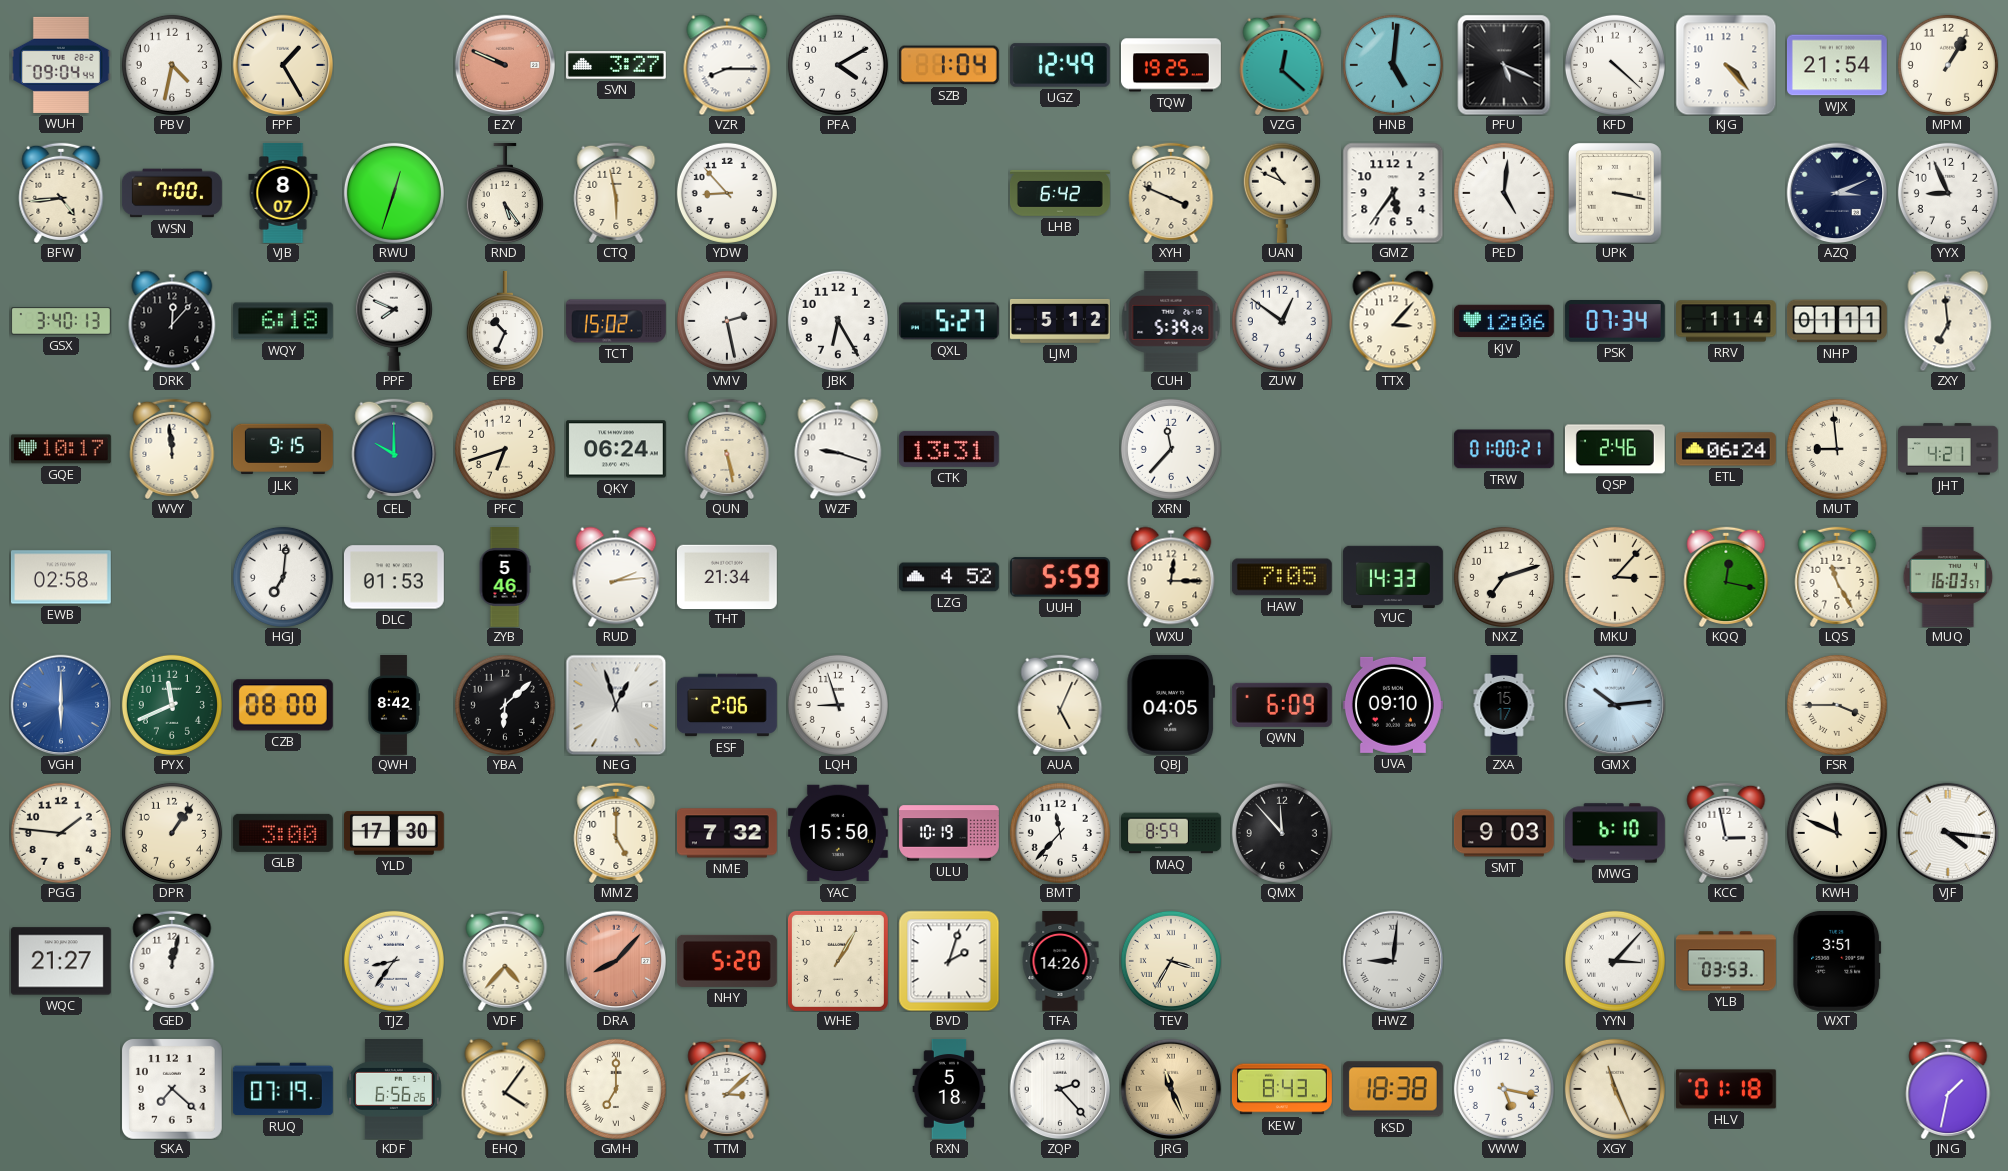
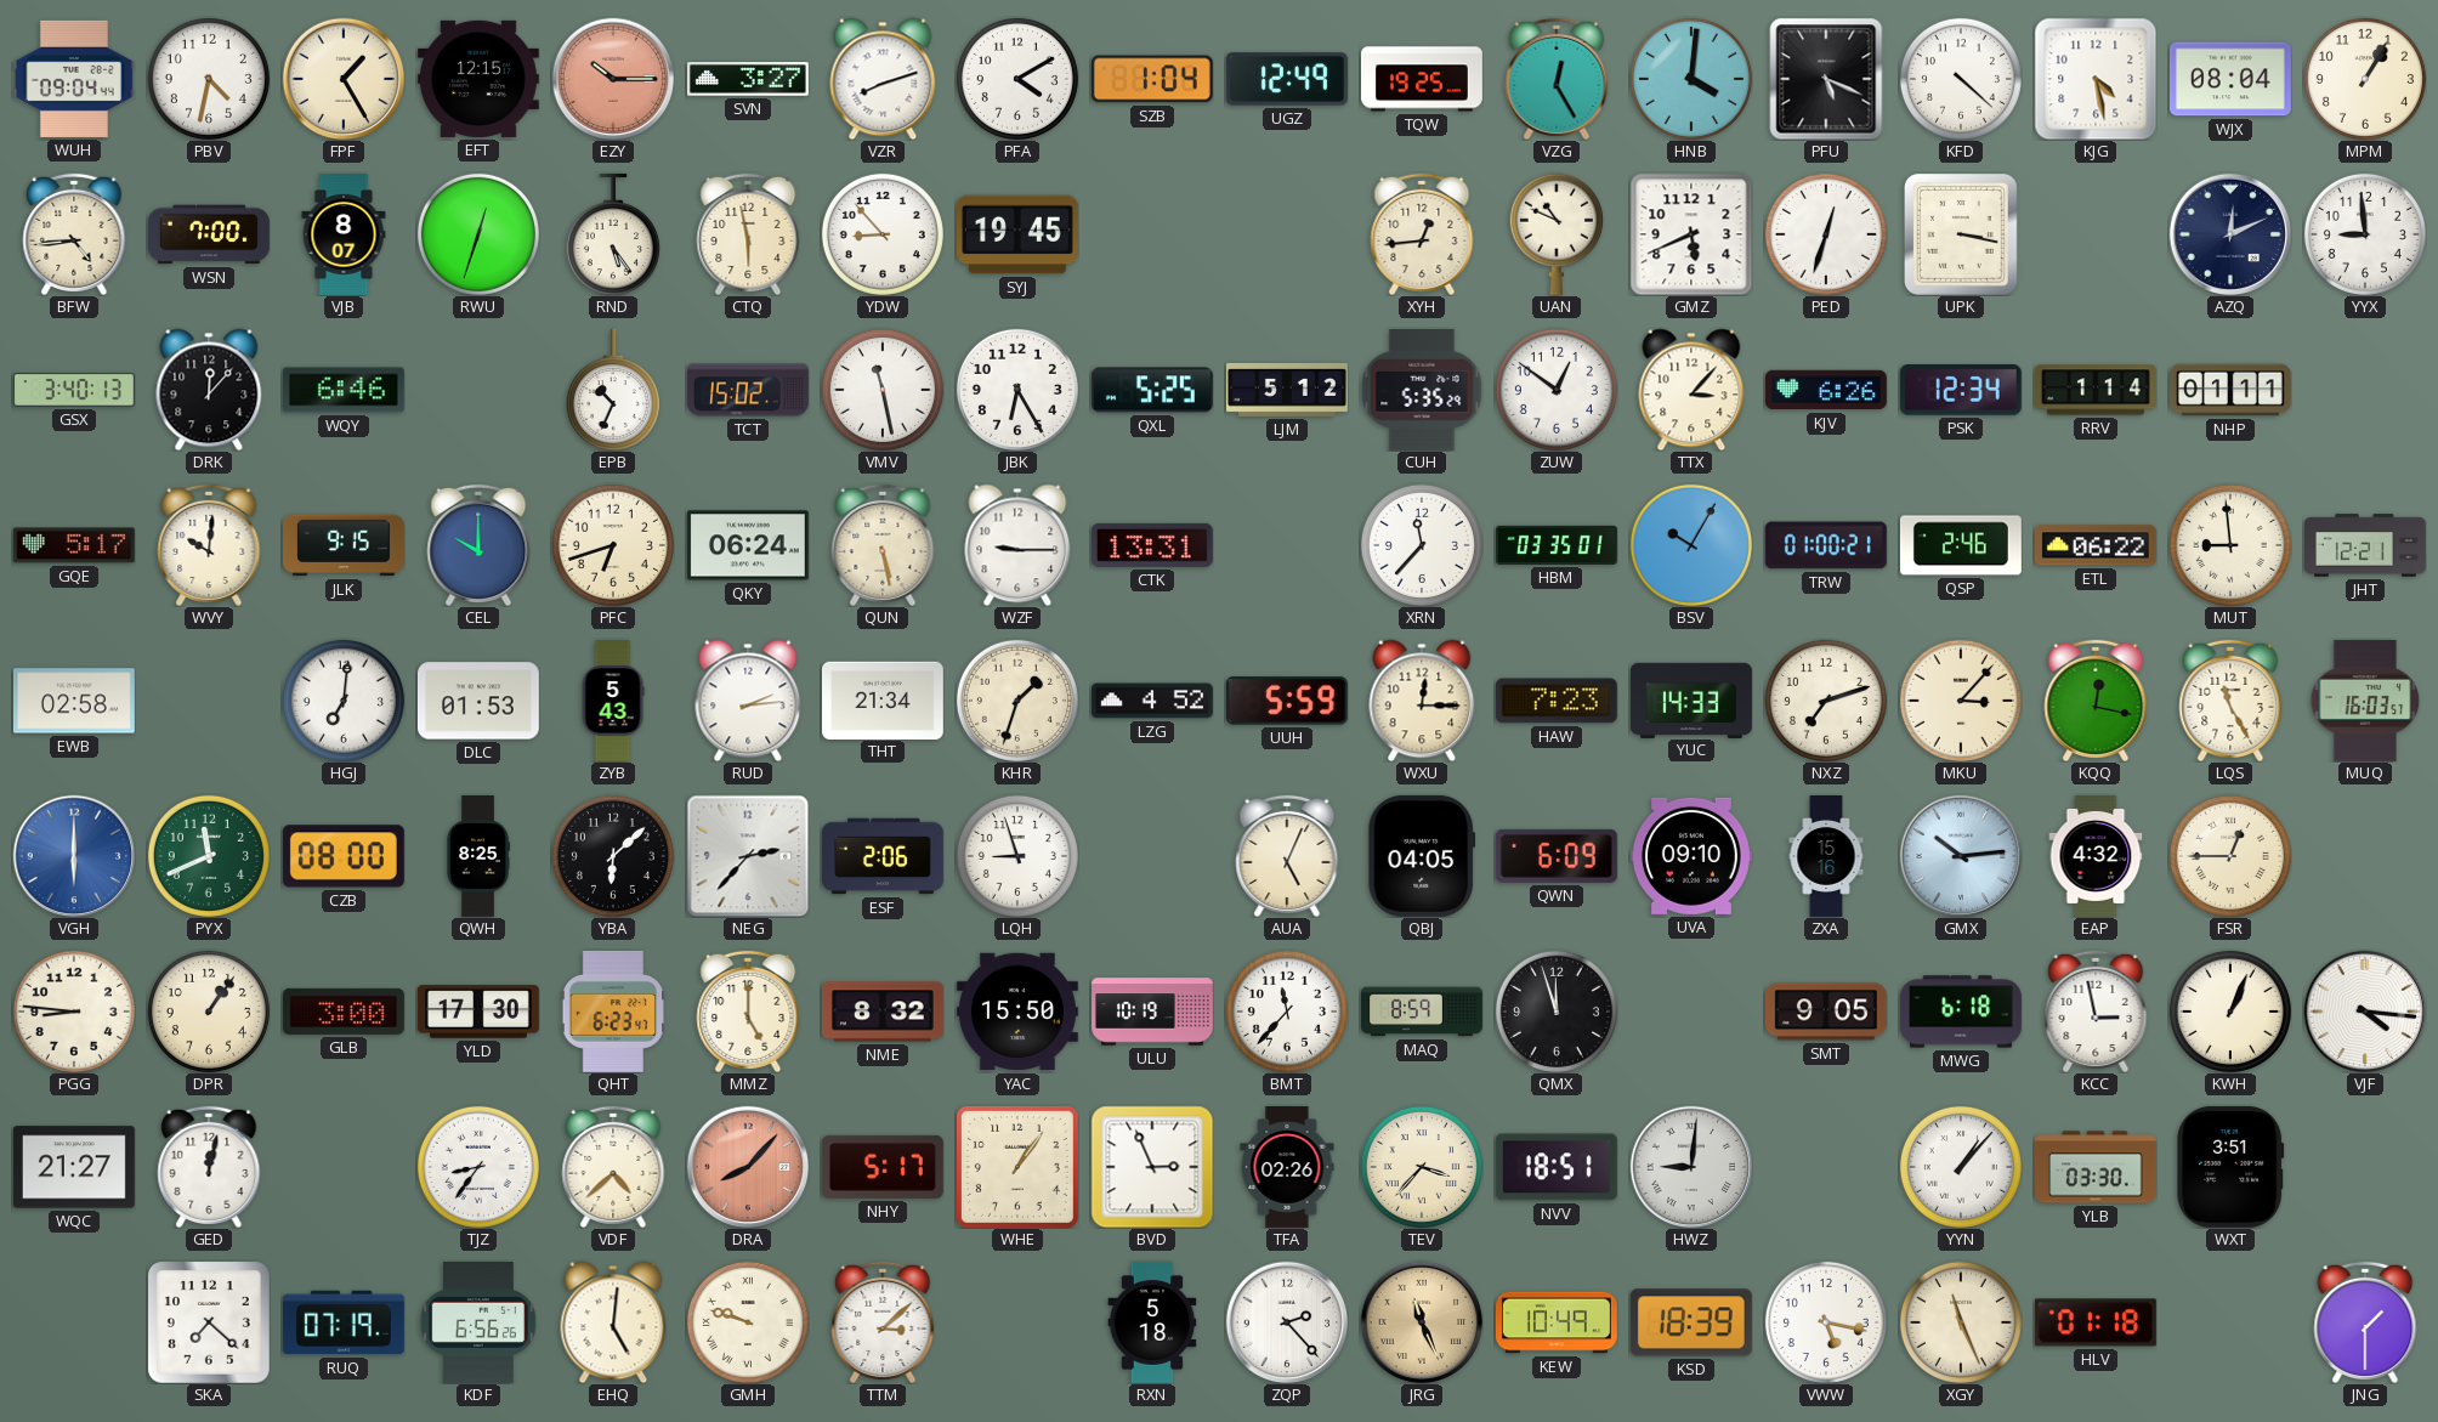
EFT: none -> 12:15
EZY: 9:49 -> 10:15
VZR: 8:15 -> 8:12
VZG: 12:22 -> 12:25
HNB: 5:01 -> 4:01
KJG: 4:23 -> 4:28
WJX: 21:54 -> 08:04
SYJ: none -> 19:45
LHB: 6:42 -> none
XYH: 3:49 -> 12:44
GMZ: 5:36 -> 5:41
PED: 5:01 -> 12:33
AZQ: 3:11 -> 12:11
YYX: 8:56 -> 8:59
WQY: 6:18 -> 6:46
PPF: 7:49 -> none
VMV: 2:28 -> 11:28
QXL: 5:27 -> 5:25
CUH: 5:39 -> 5:35
KJV: 12:06 -> 6:26
PSK: 07:34 -> 12:34
ZXY: 6:59 -> none
GQE: 10:17 -> 5:17
WVY: 11:59 -> 10:01
WZF: 9:18 -> 9:15
HBM: none -> 03:35
BSV: none -> 10:05
ETL: 06:24 -> 06:22
JHT: 4:21 -> 12:21
ZYB: 5:46 -> 5:43
KHR: none -> 1:33
HAW: 7:05 -> 7:23
QWH: 8:42 -> 8:25
NEG: 12:57 -> 2:37
ZXA: 15:17 -> 15:16
EAP: none -> 4:32
FSR: 3:45 -> 12:45
PGG: 1:46 -> 8:46
QHT: none -> 6:23
NME: 7:32 -> 8:32
QMX: 11:53 -> 11:57
SMT: 9:03 -> 9:05
MWG: 6:10 -> 6:18
KWH: 11:49 -> 1:04
VDF: 4:37 -> 4:38
NHY: 5:20 -> 5:17
WHE: 1:05 -> 1:06
BVD: 2:03 -> 2:56
TFA: 14:26 -> 02:26
TEV: 3:35 -> 3:37
NVV: none -> 18:51
YYN: 3:07 -> 1:07
YLB: 03:53 -> 03:30
EHQ: 4:06 -> 5:01
GMH: 7:00 -> 9:48
KEW: 8:43 -> 10:49
KSD: 18:38 -> 18:39
JNG: 1:32 -> 1:30
